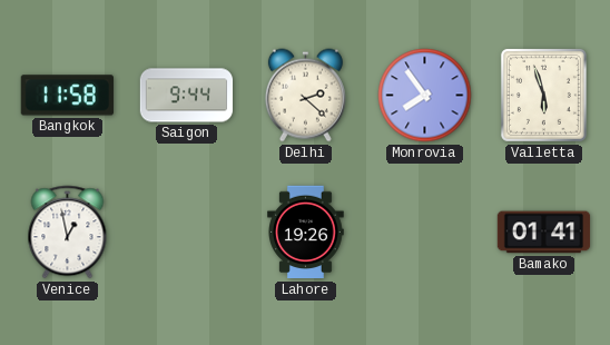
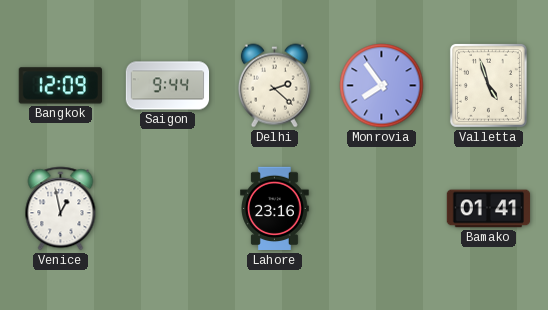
Bangkok: 11:58 -> 12:09
Valletta: 5:57 -> 4:57
Lahore: 19:26 -> 23:16
